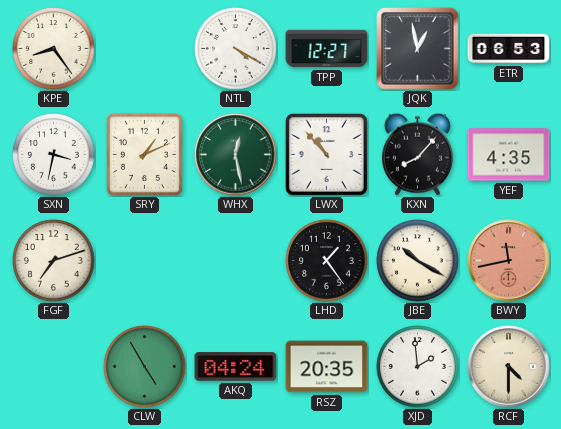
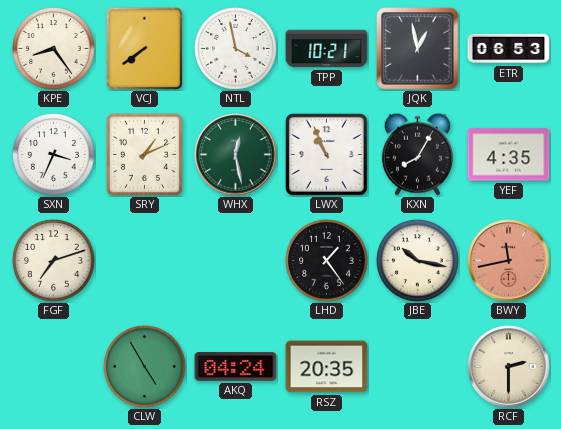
VCJ: none -> 7:39
NTL: 4:20 -> 3:58
TPP: 12:27 -> 10:21
SXN: 3:32 -> 3:34
LWX: 10:53 -> 10:56
KXN: 8:07 -> 8:05
JBE: 10:20 -> 10:17
XJD: 1:59 -> none
RCF: 4:30 -> 2:30
